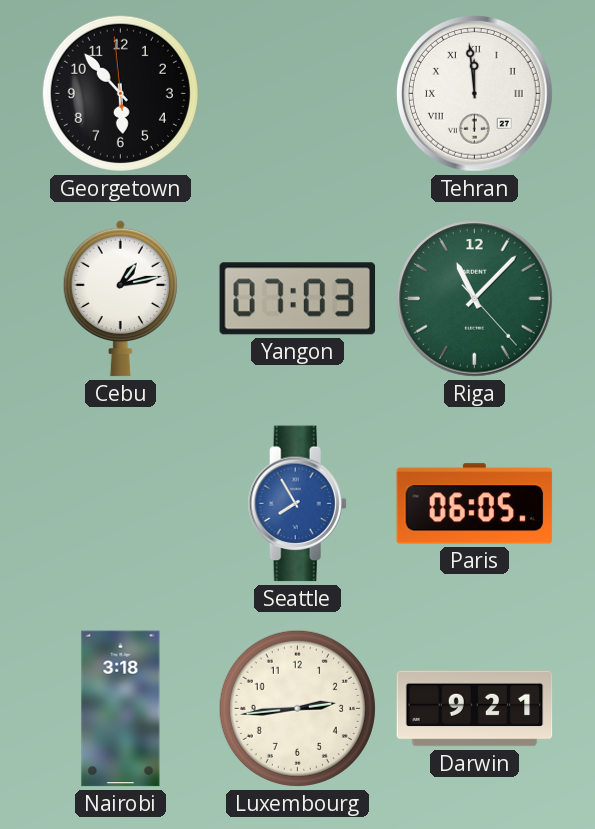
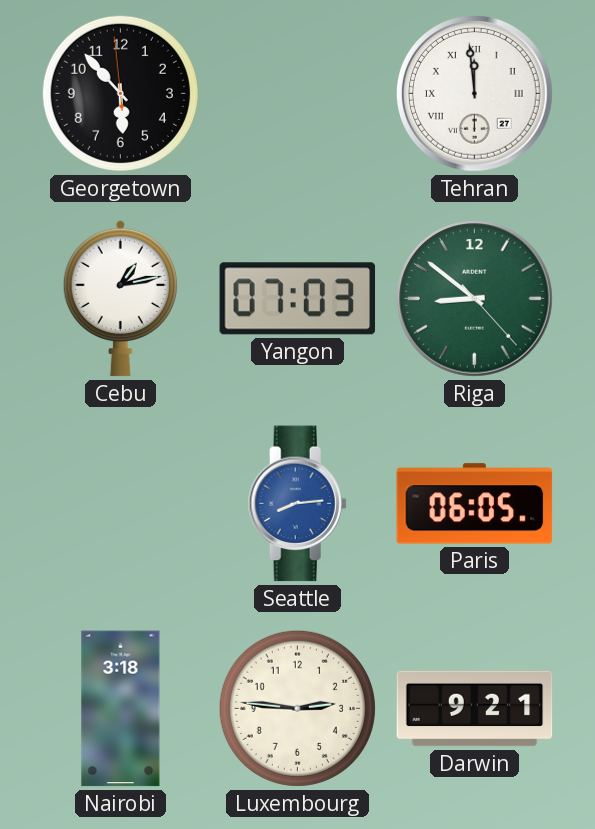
Riga: 11:07 -> 8:51
Seattle: 7:55 -> 8:14
Luxembourg: 2:44 -> 2:46
